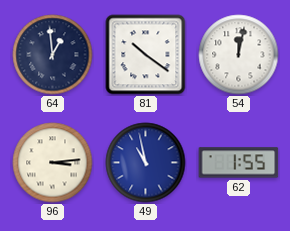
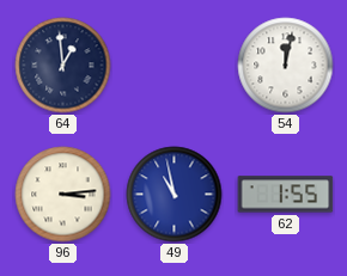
81: 10:21 -> none
